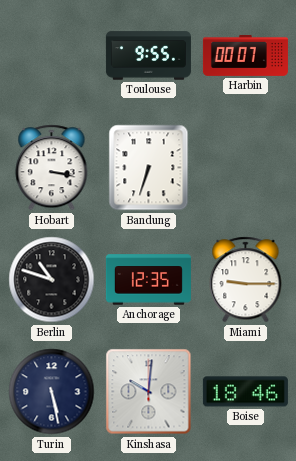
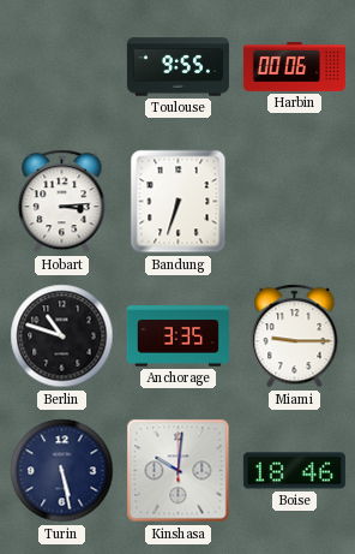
Harbin: 00:07 -> 00:06
Hobart: 3:17 -> 3:14
Anchorage: 12:35 -> 3:35
